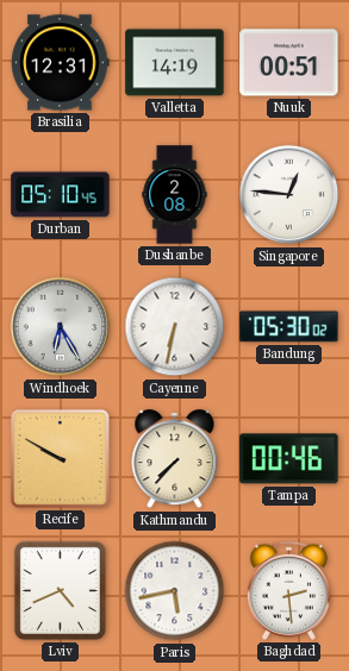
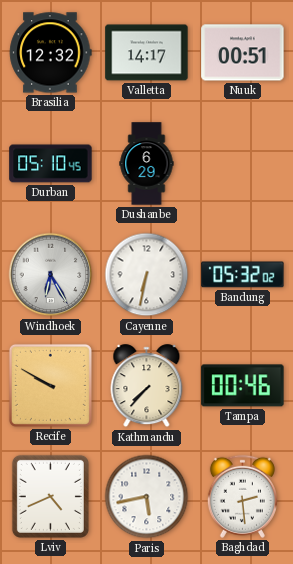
Brasilia: 12:31 -> 12:32
Valletta: 14:19 -> 14:17
Dushanbe: 2:08 -> 6:29
Singapore: 12:46 -> none
Bandung: 05:30 -> 05:32
